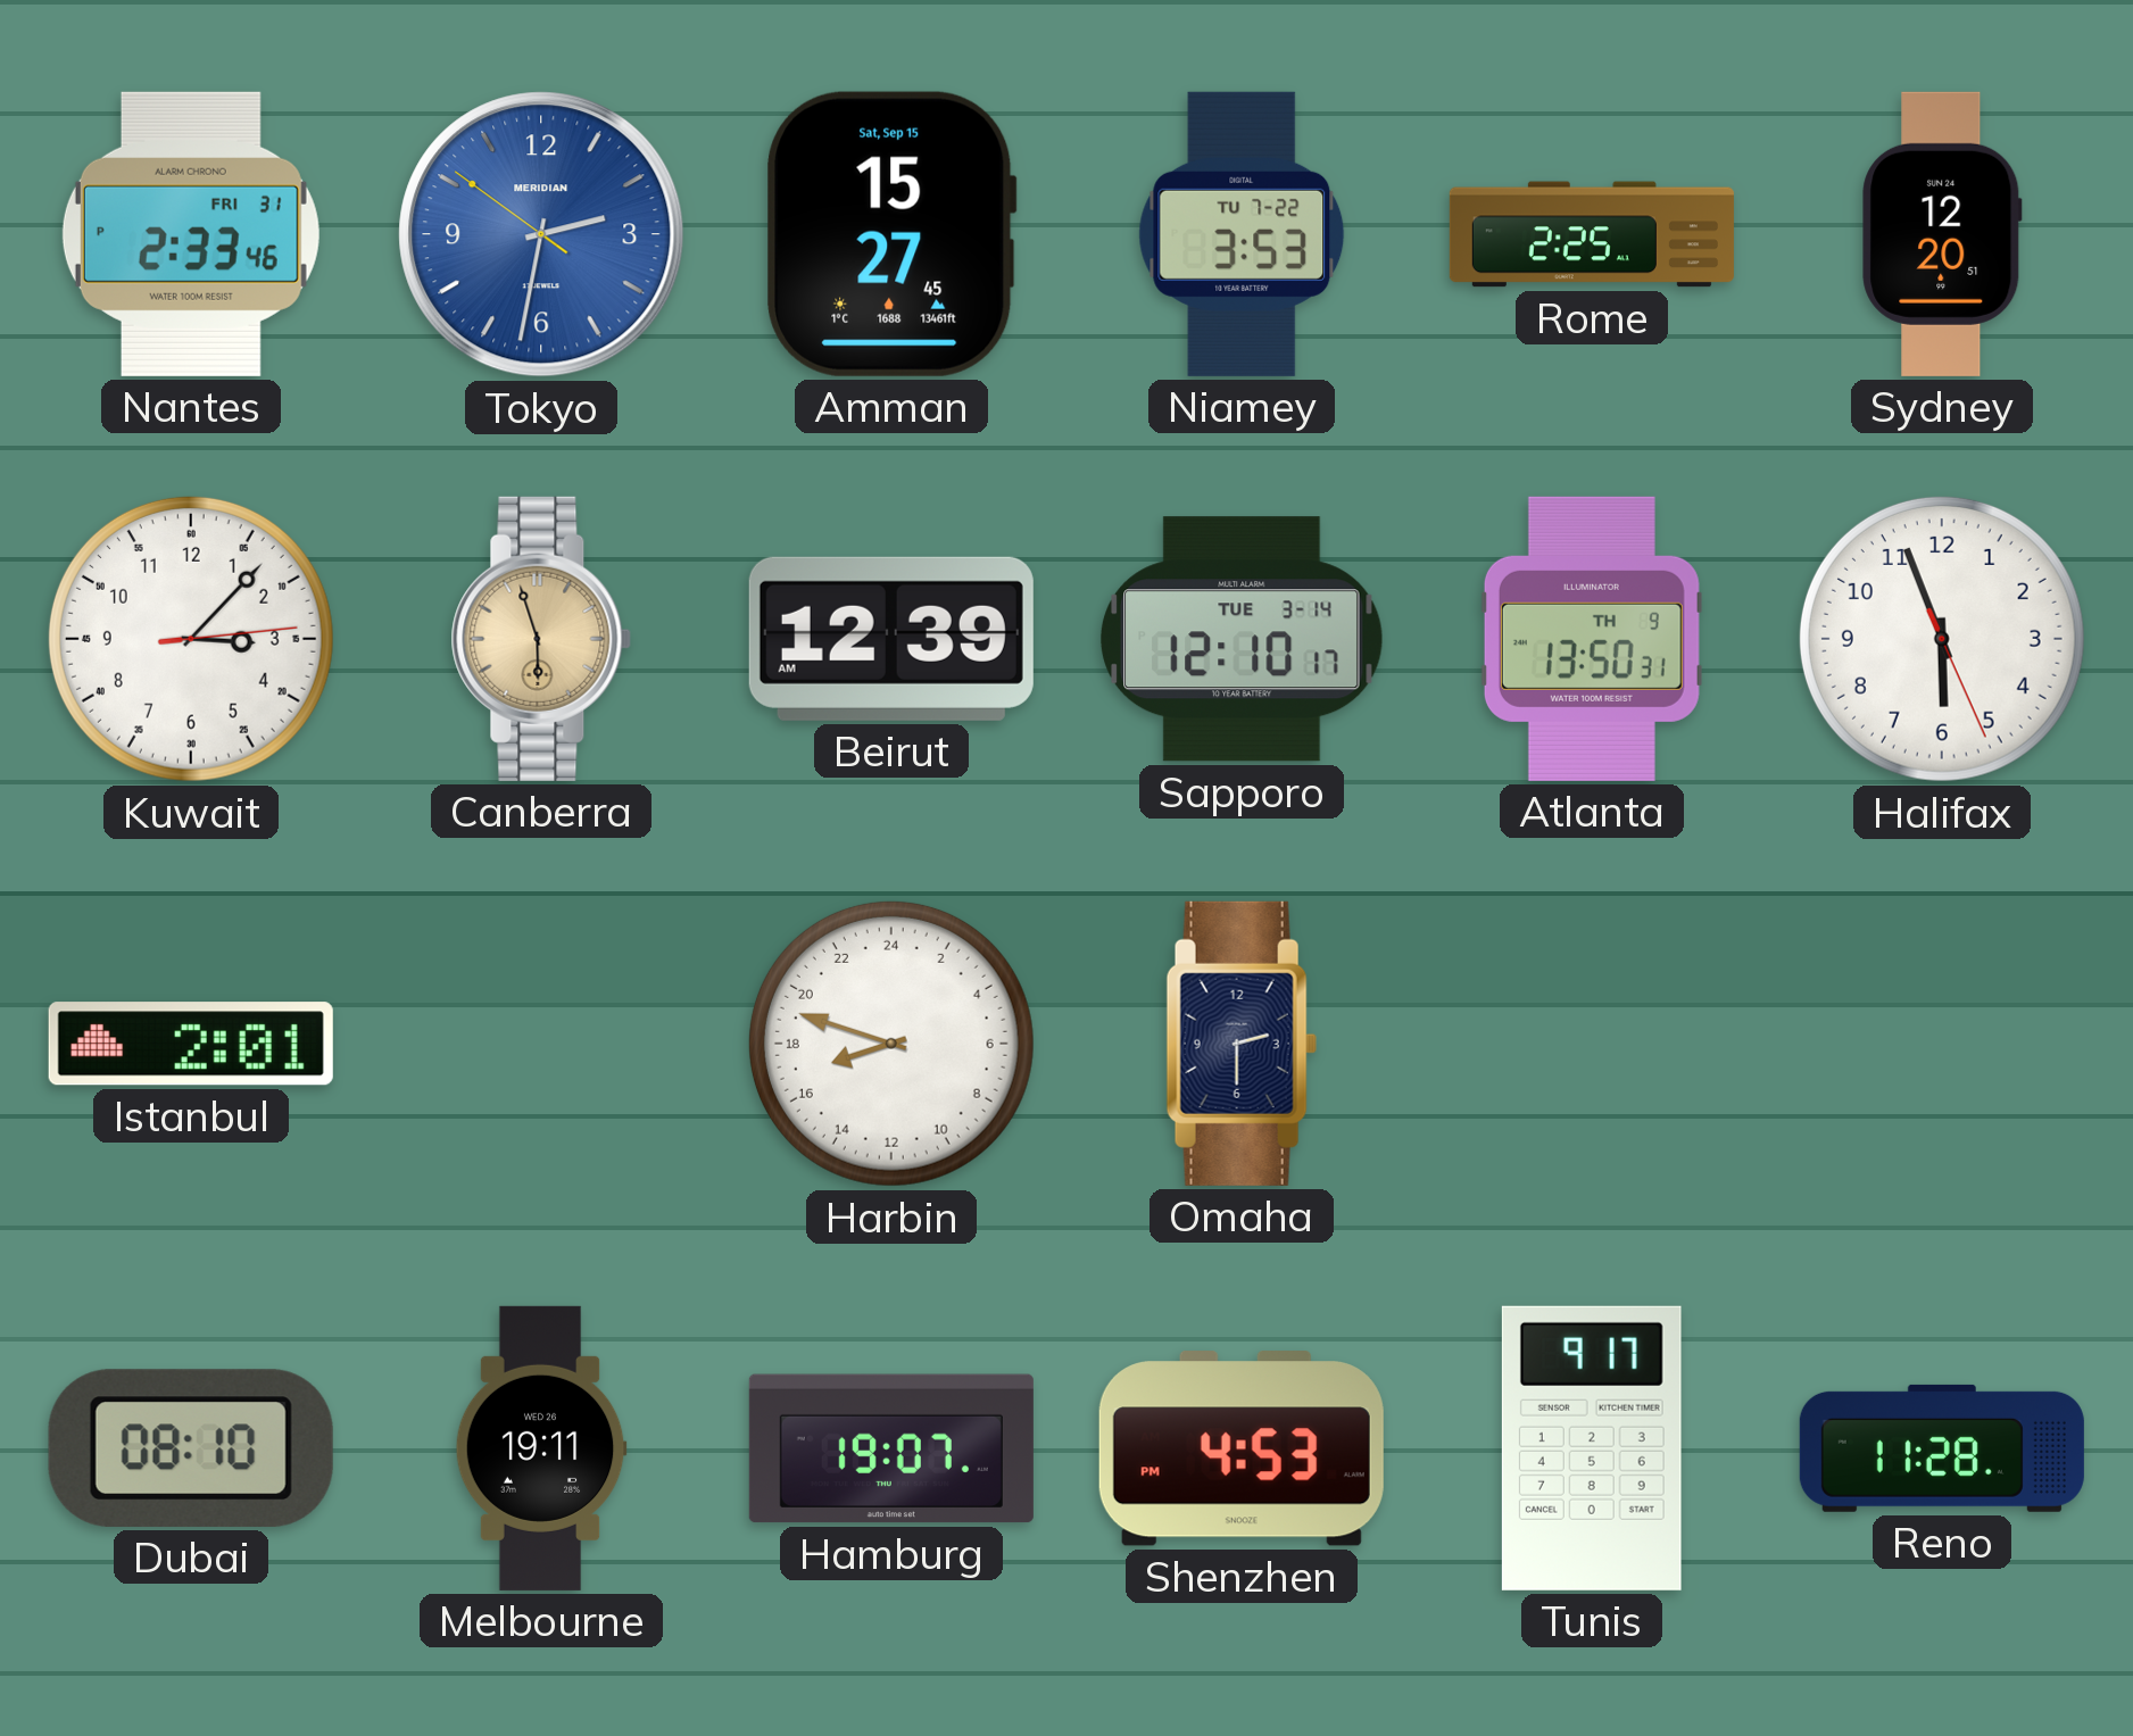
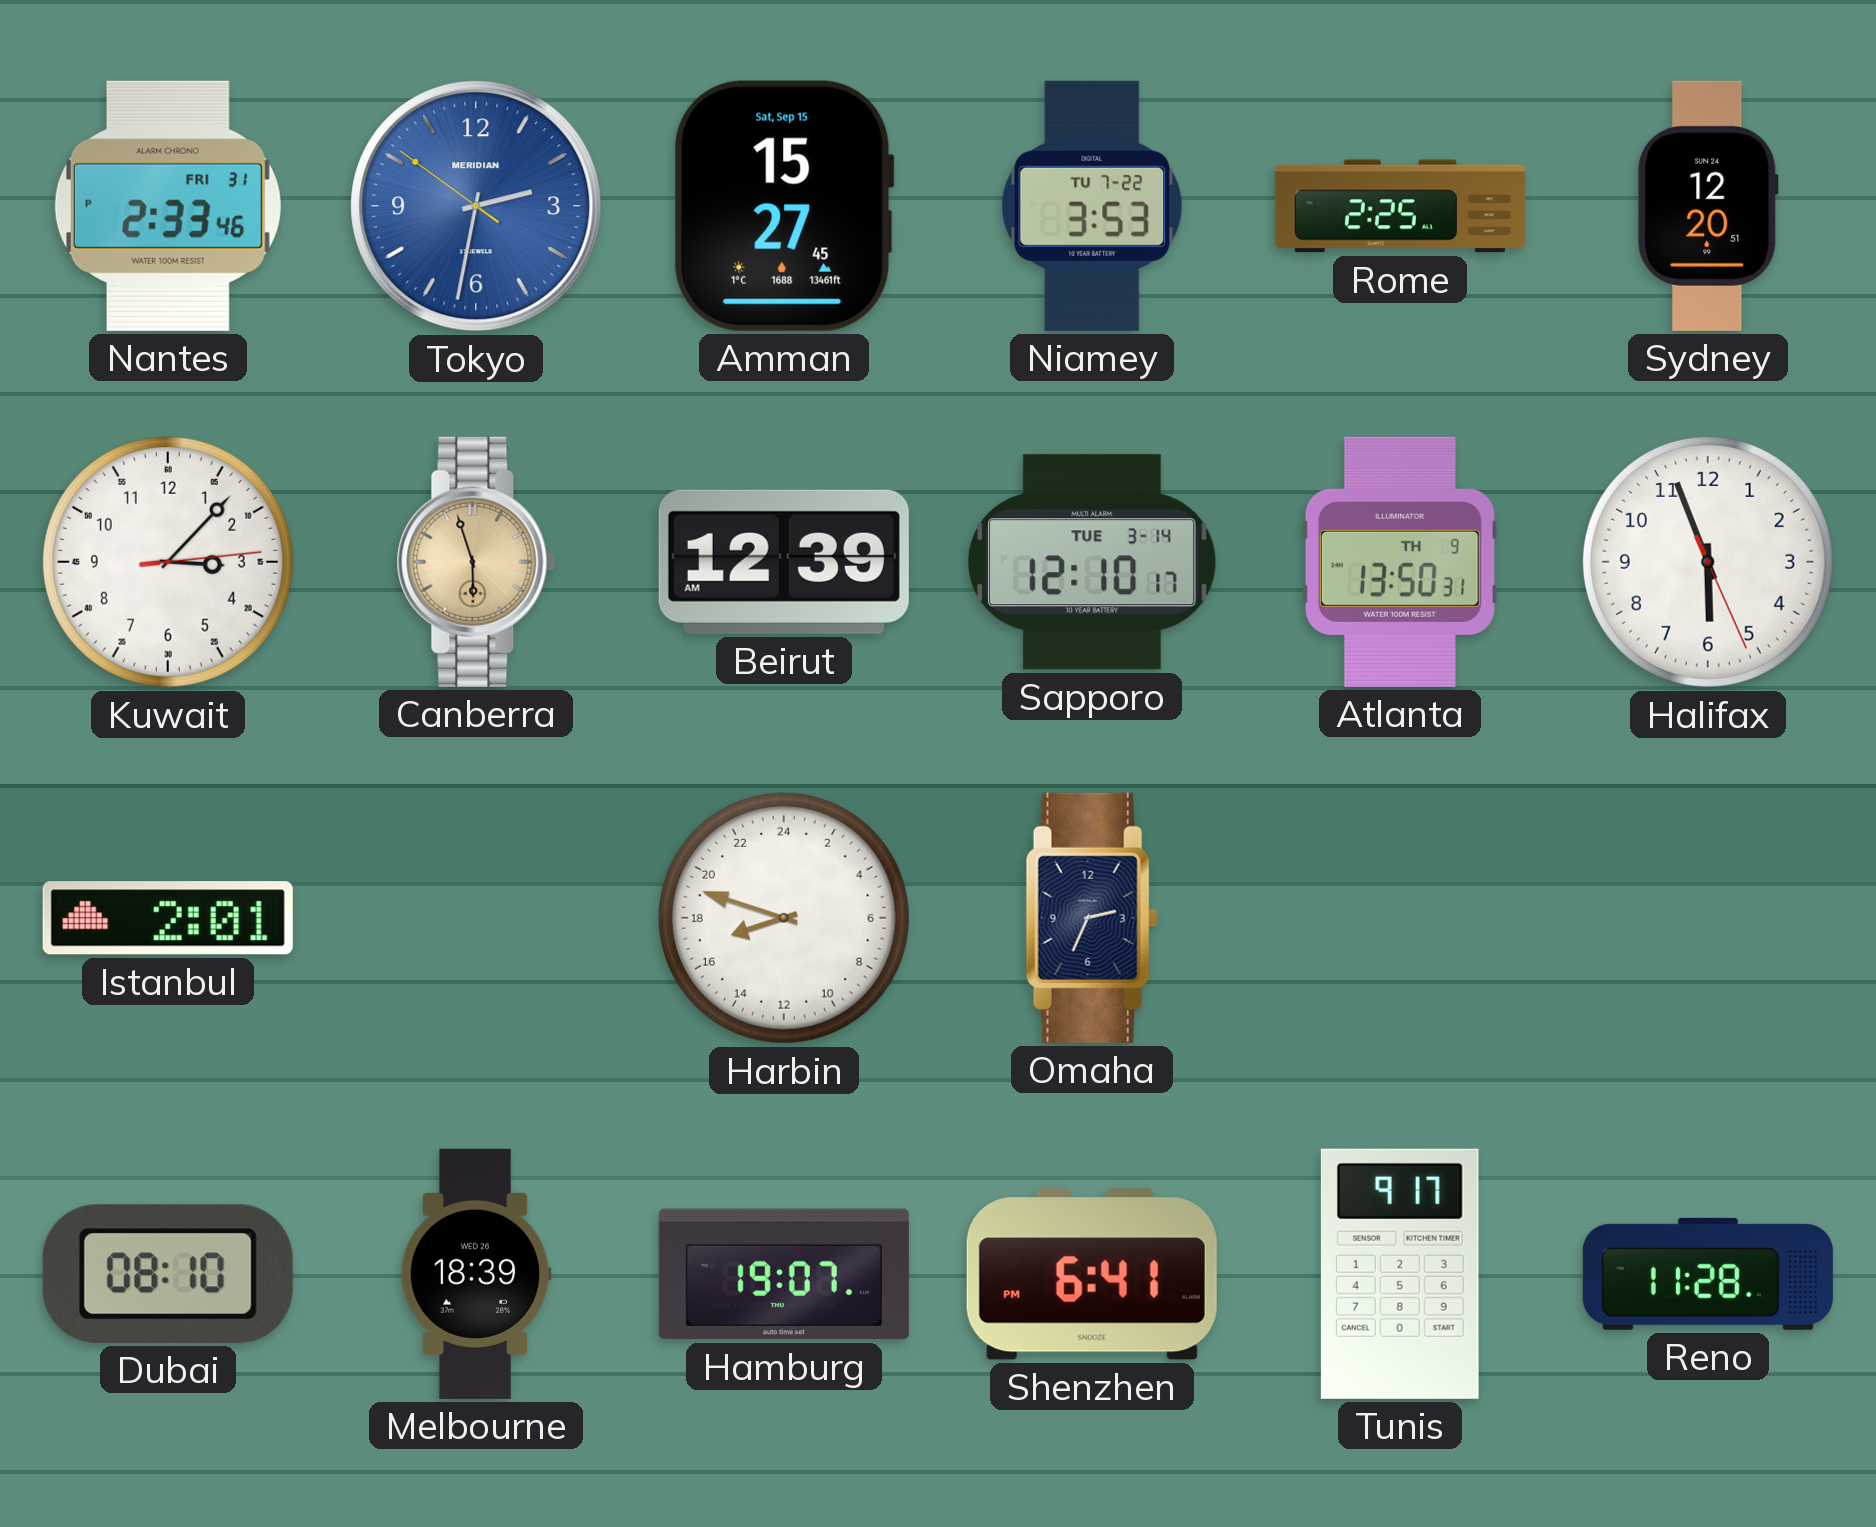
Omaha: 2:30 -> 2:34
Melbourne: 19:11 -> 18:39
Shenzhen: 4:53 -> 6:41
